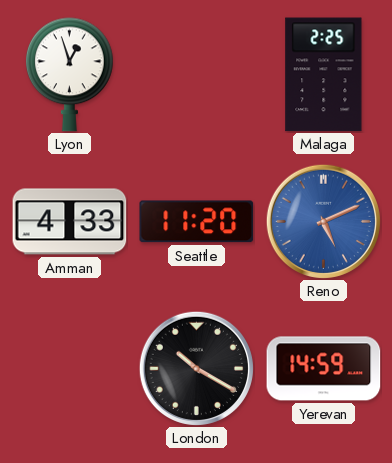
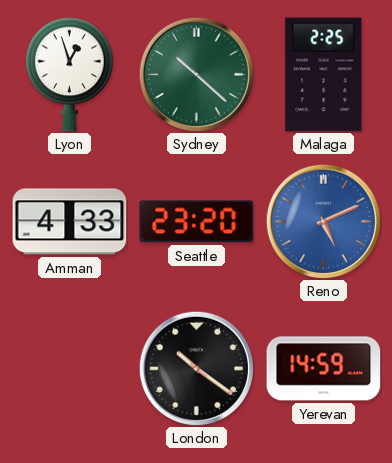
Sydney: none -> 10:22
Seattle: 11:20 -> 23:20
London: 10:20 -> 10:21
